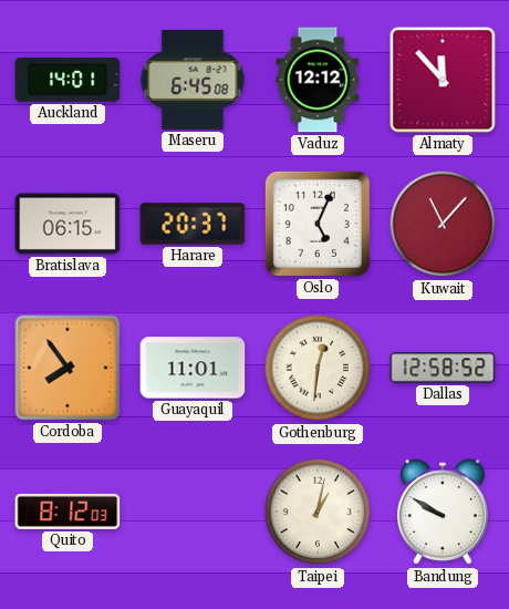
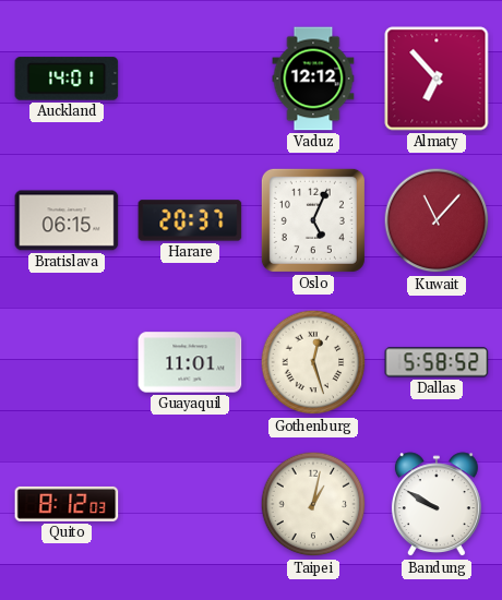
Maseru: 6:45 -> none
Almaty: 11:53 -> 6:53
Cordoba: 7:54 -> none
Gothenburg: 12:31 -> 12:27
Dallas: 12:58 -> 5:58
